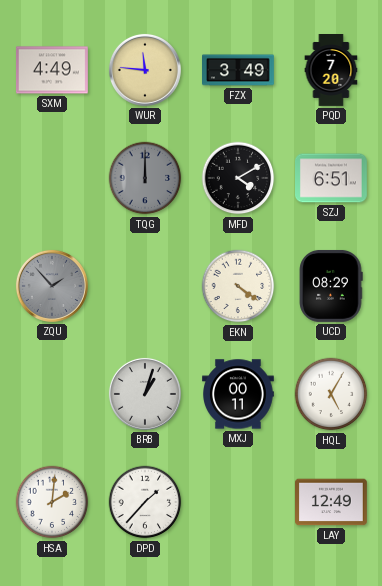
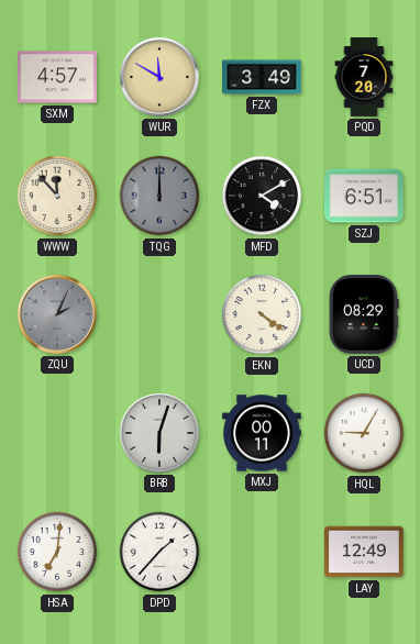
SXM: 4:49 -> 4:57
WUR: 11:46 -> 11:50
WWW: none -> 11:53
ZQU: 1:53 -> 2:04
BRB: 1:03 -> 6:03
HQL: 5:05 -> 9:05
HSA: 2:01 -> 7:01
